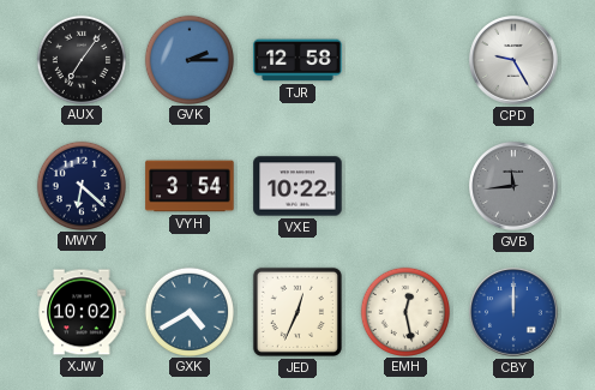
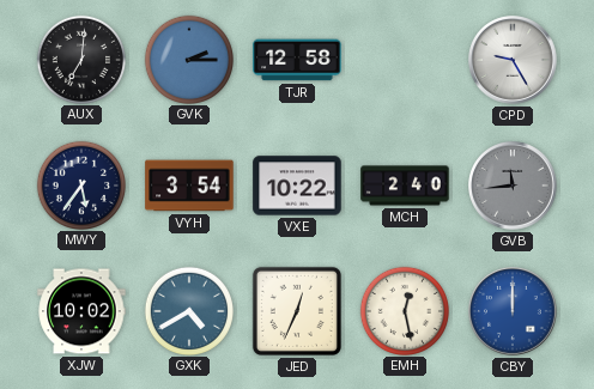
AUX: 7:06 -> 7:01
MWY: 6:22 -> 5:36
MCH: none -> 2:40
